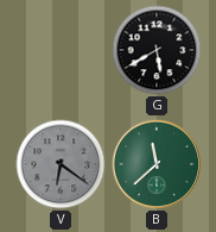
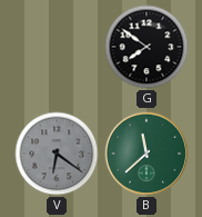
G: 5:40 -> 7:51
